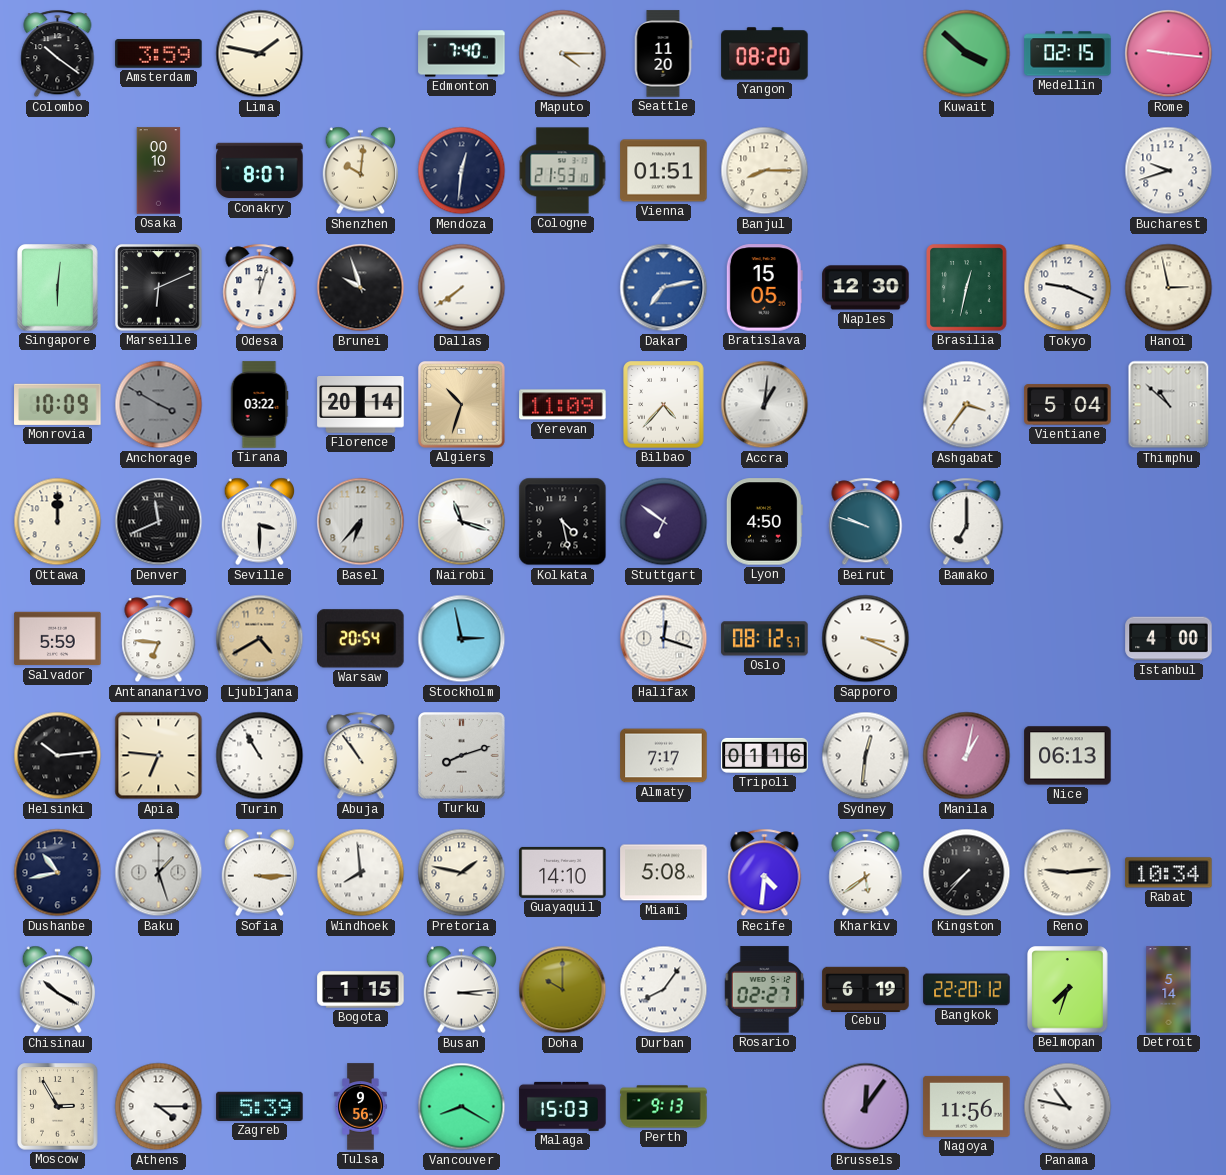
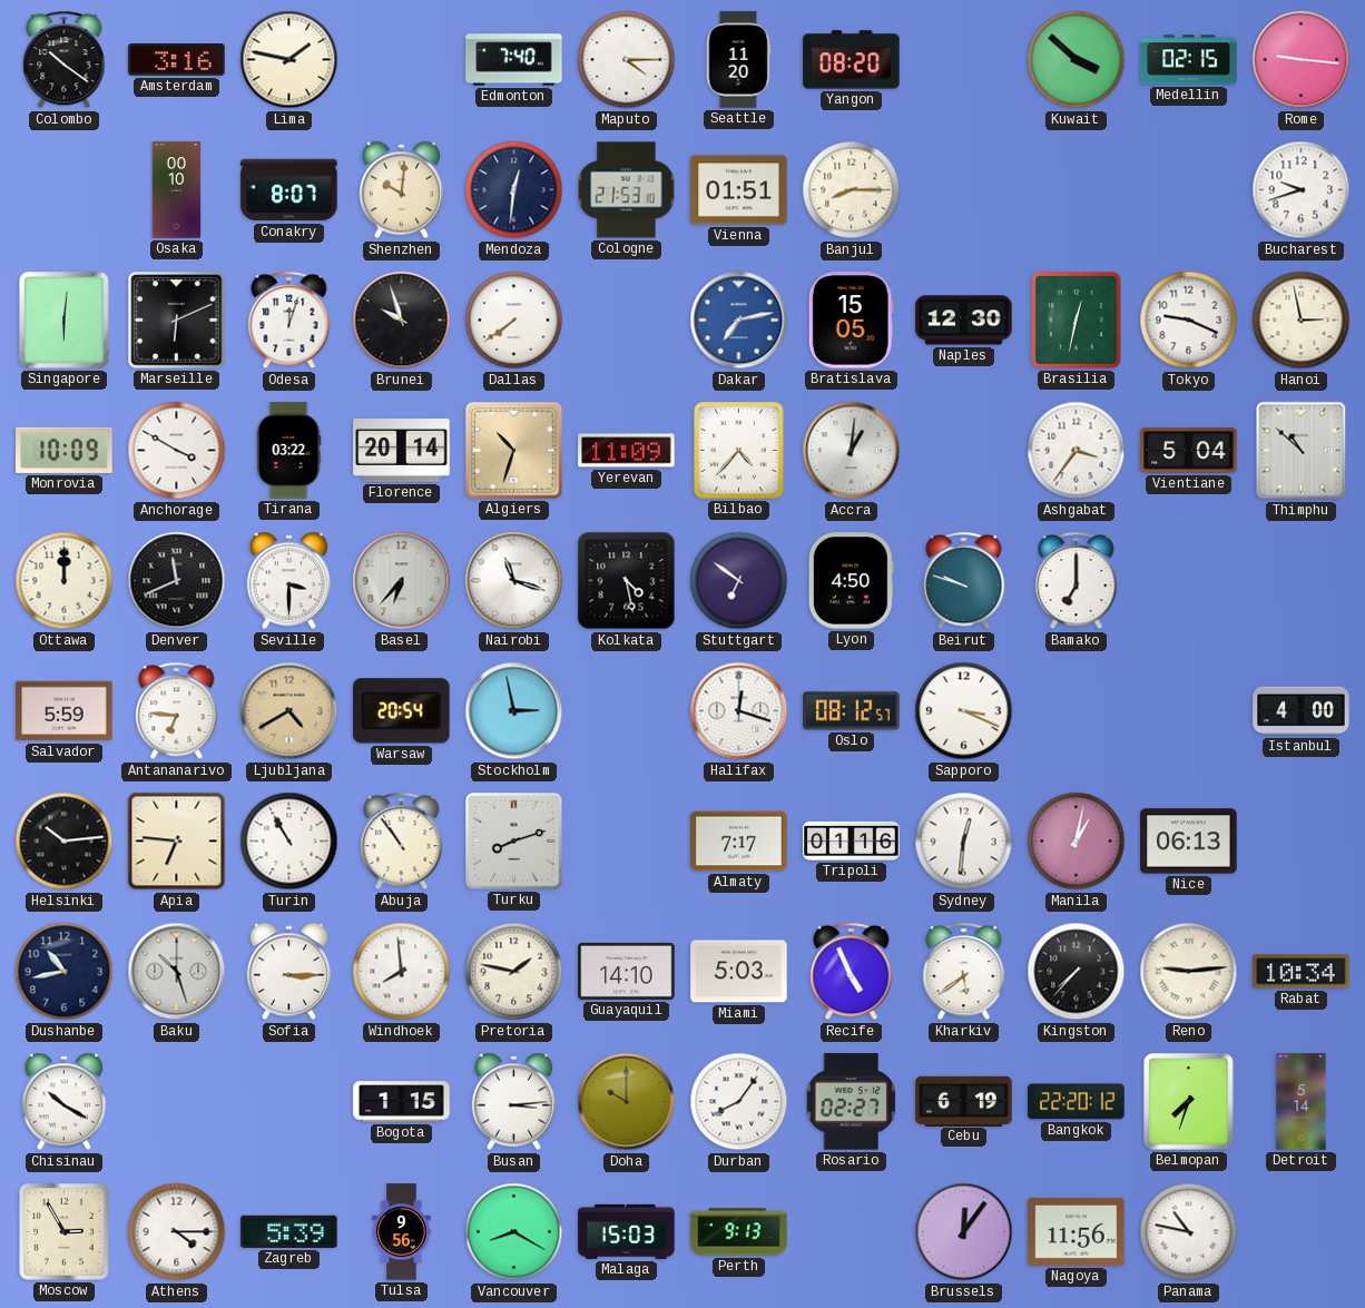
Amsterdam: 3:59 -> 3:16
Anchorage dial: grey -> white
Baku: 1:27 -> 10:27
Miami: 5:08 -> 5:03
Recife: 4:31 -> 4:56
